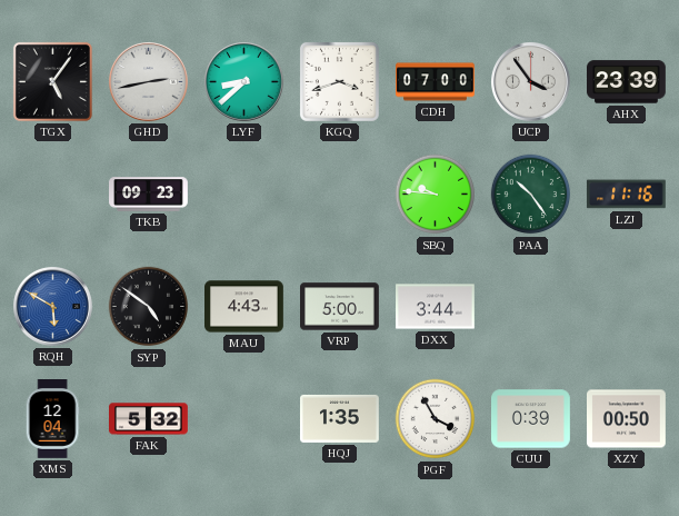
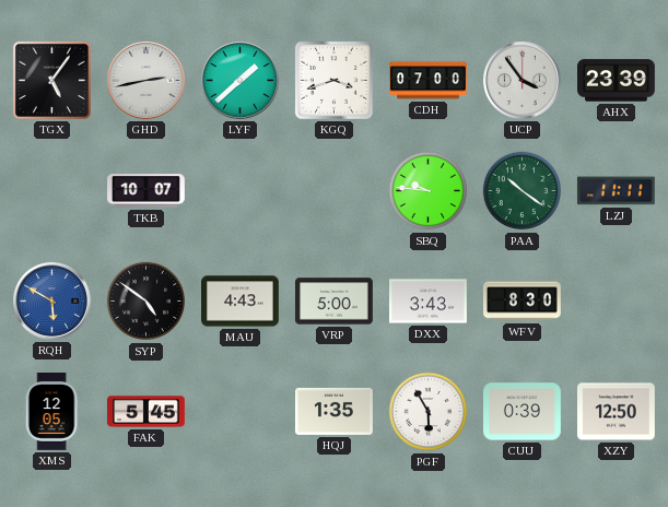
LYF: 8:38 -> 1:38
TKB: 09:23 -> 10:07
PAA: 10:24 -> 10:21
LZJ: 11:16 -> 11:11
DXX: 3:44 -> 3:43
WFV: none -> 8:30
XMS: 12:04 -> 12:05
FAK: 5:32 -> 5:45
PGF: 3:55 -> 5:55
XZY: 00:50 -> 12:50
